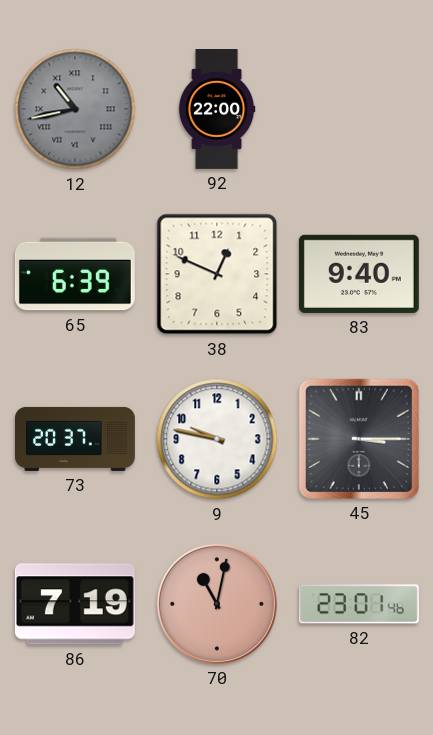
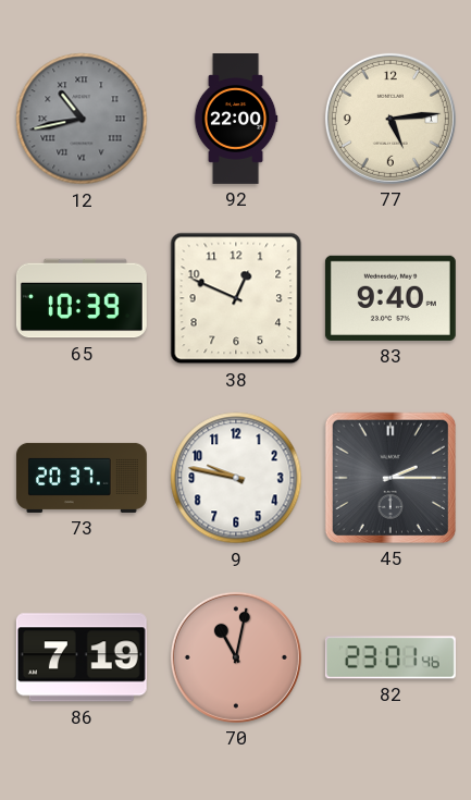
77: none -> 5:14
65: 6:39 -> 10:39
45: 3:15 -> 2:15
